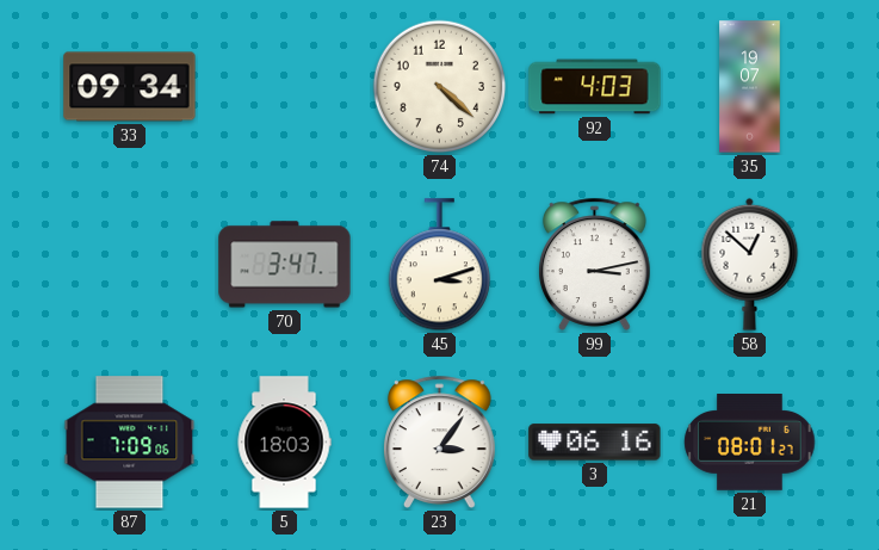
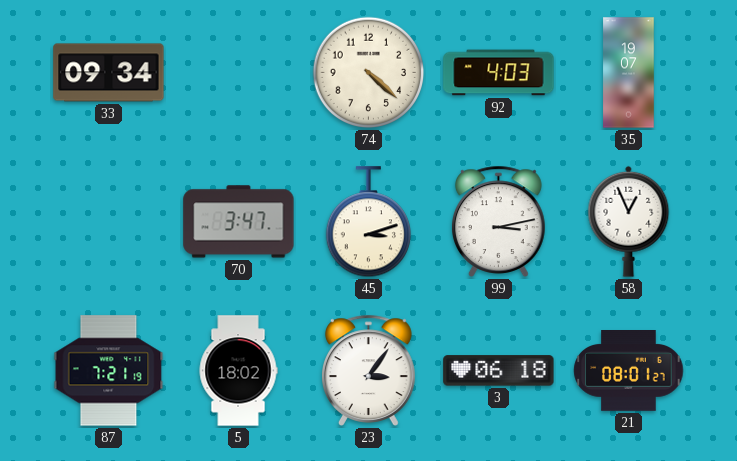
58: 12:52 -> 12:56
87: 7:09 -> 7:21
5: 18:03 -> 18:02
3: 06:16 -> 06:18
